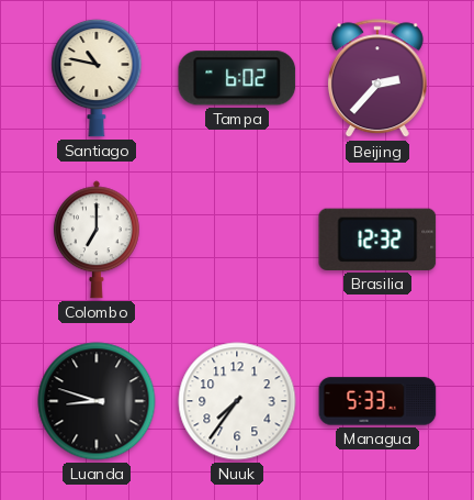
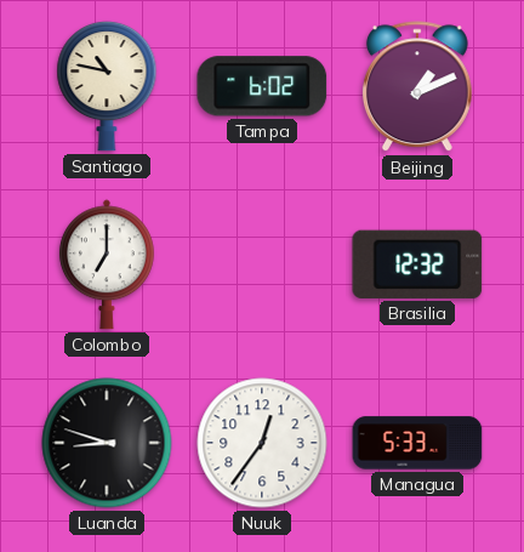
Beijing: 2:37 -> 1:11
Nuuk: 7:36 -> 12:36
